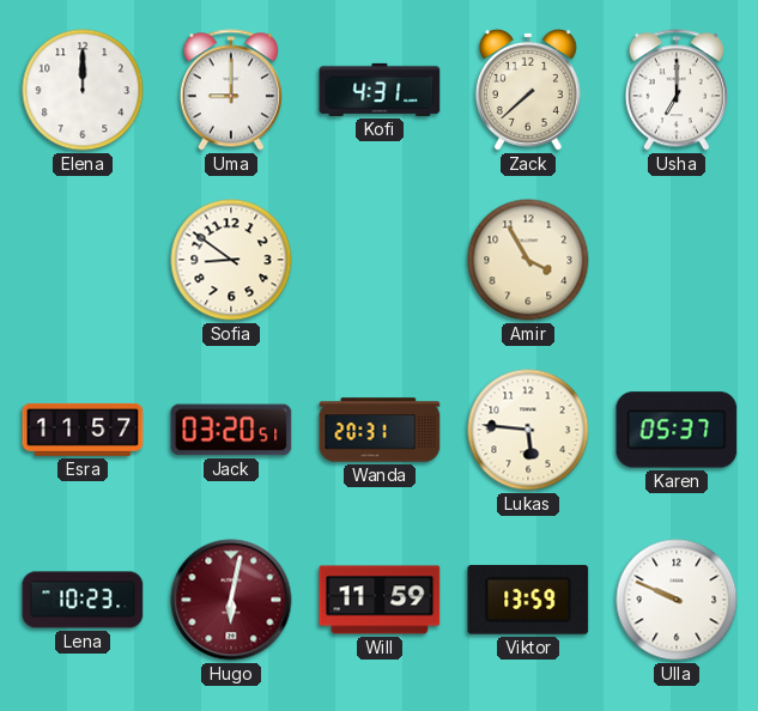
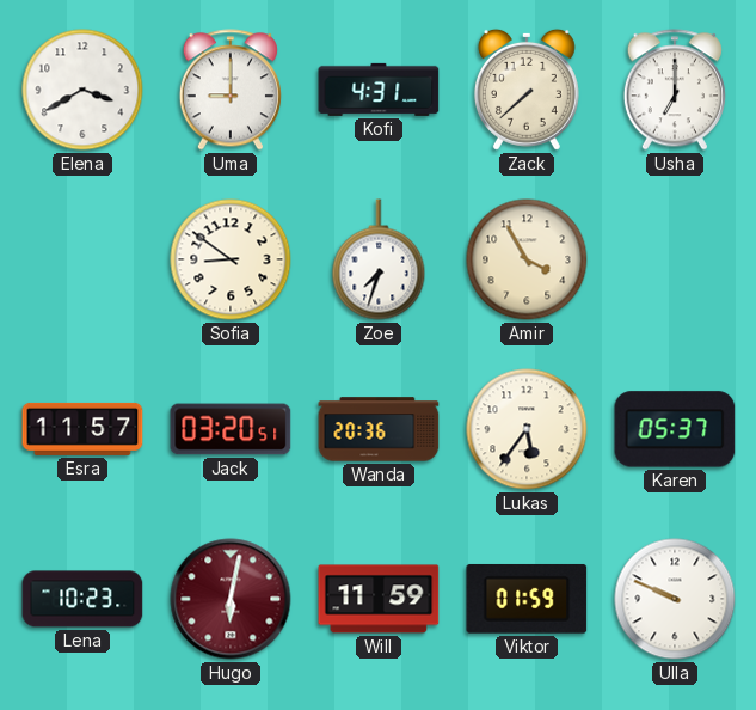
Elena: 12:00 -> 3:40
Zoe: none -> 7:33
Wanda: 20:31 -> 20:36
Lukas: 5:46 -> 5:36
Viktor: 13:59 -> 01:59
